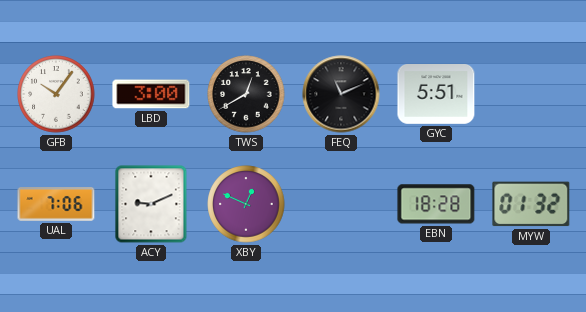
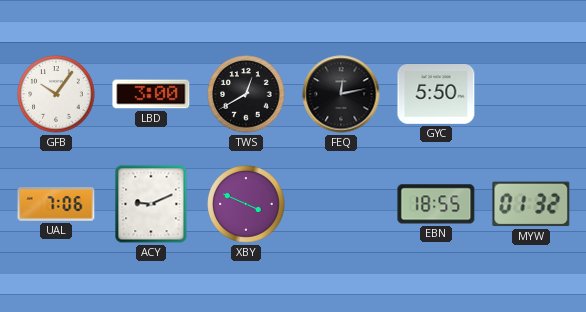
FEQ: 11:11 -> 12:13
GYC: 5:51 -> 5:50
XBY: 12:49 -> 3:49
EBN: 18:28 -> 18:55
